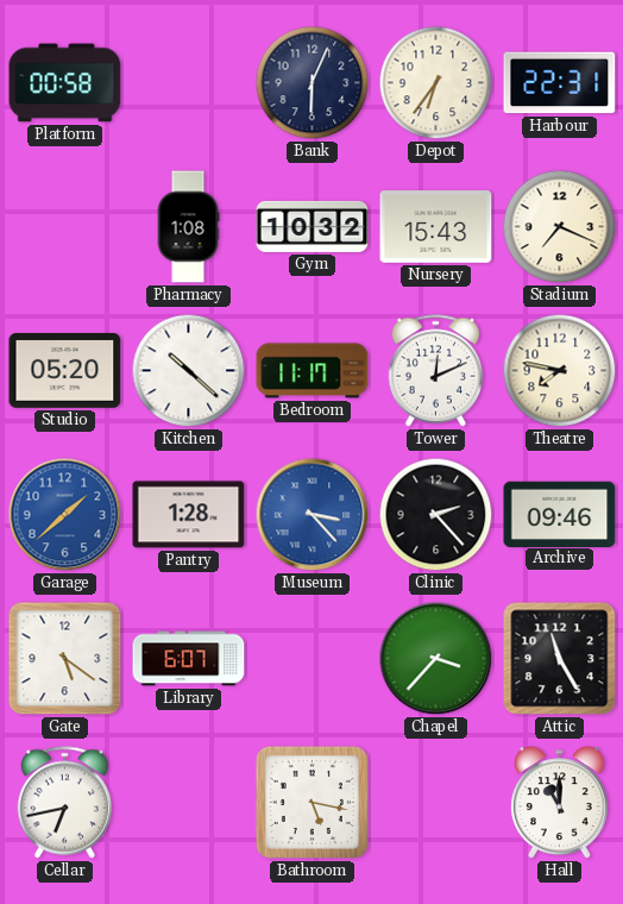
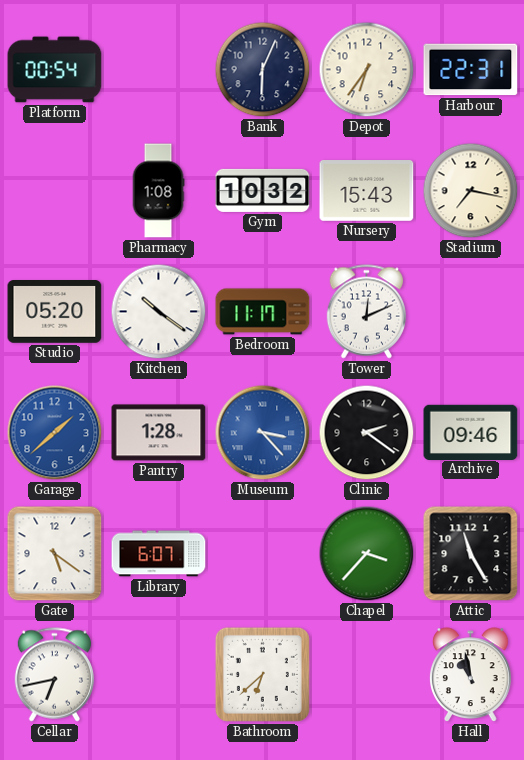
Platform: 00:58 -> 00:54
Stadium: 7:19 -> 7:17
Kitchen: 10:22 -> 10:21
Theatre: 7:47 -> none
Clinic: 2:23 -> 2:21
Bathroom: 5:17 -> 6:38
Hall: 11:00 -> 10:58
